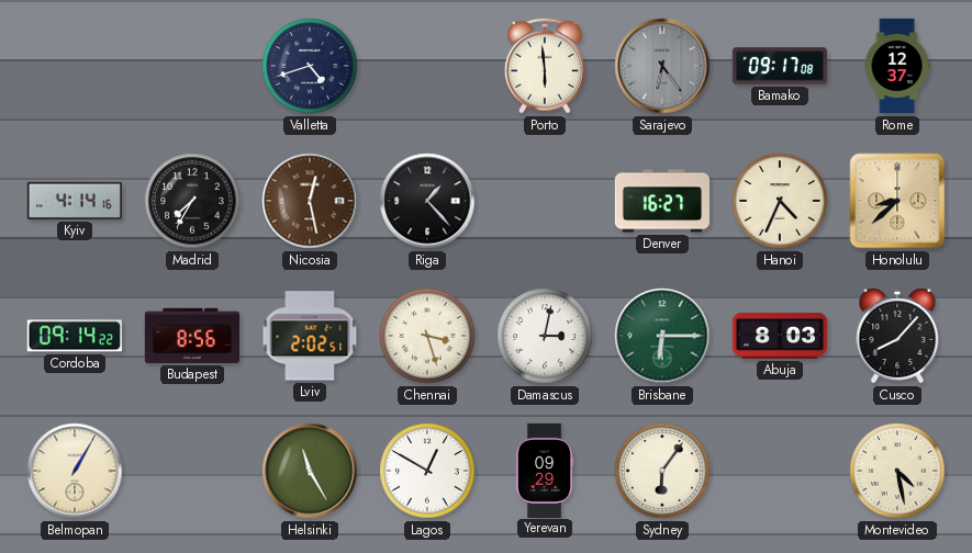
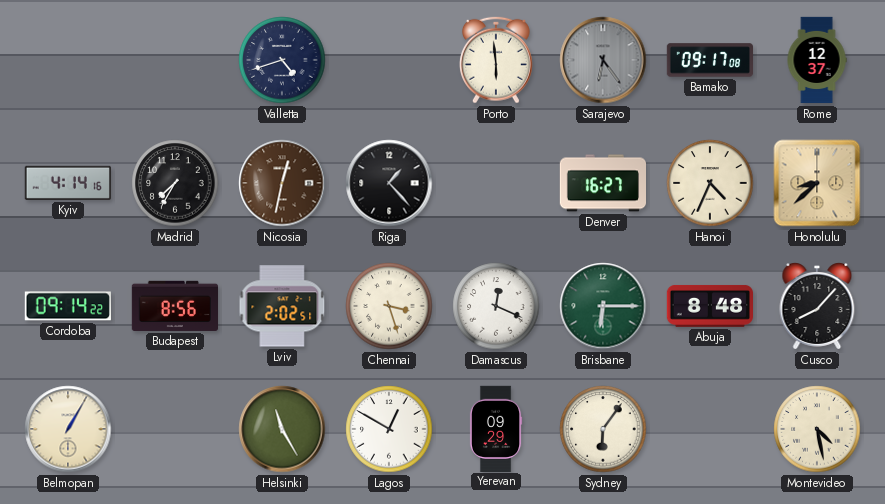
Nicosia: 12:28 -> 12:32
Damascus: 3:02 -> 12:19
Abuja: 8:03 -> 8:48
